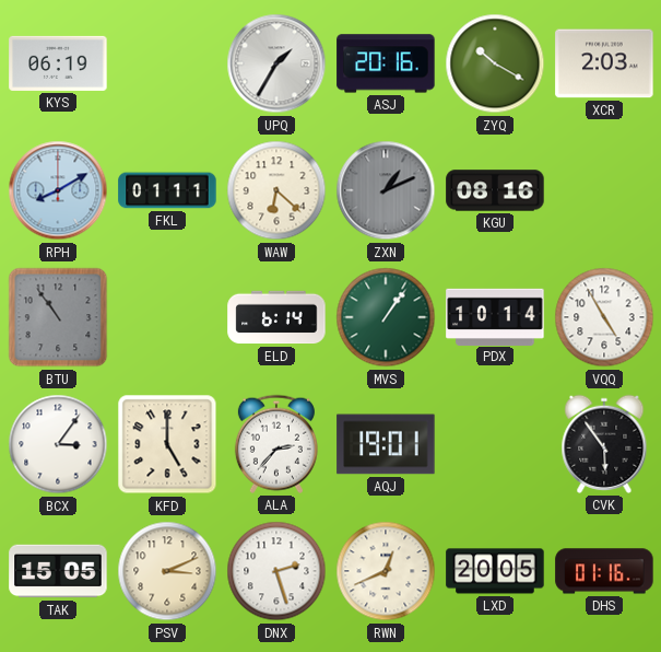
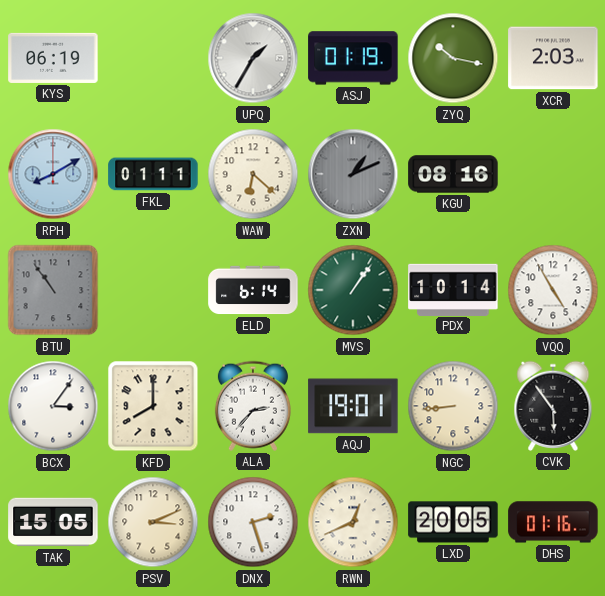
ASJ: 20:16 -> 01:19
ZYQ: 10:20 -> 10:17
KFD: 5:00 -> 8:00
NGC: none -> 8:44
